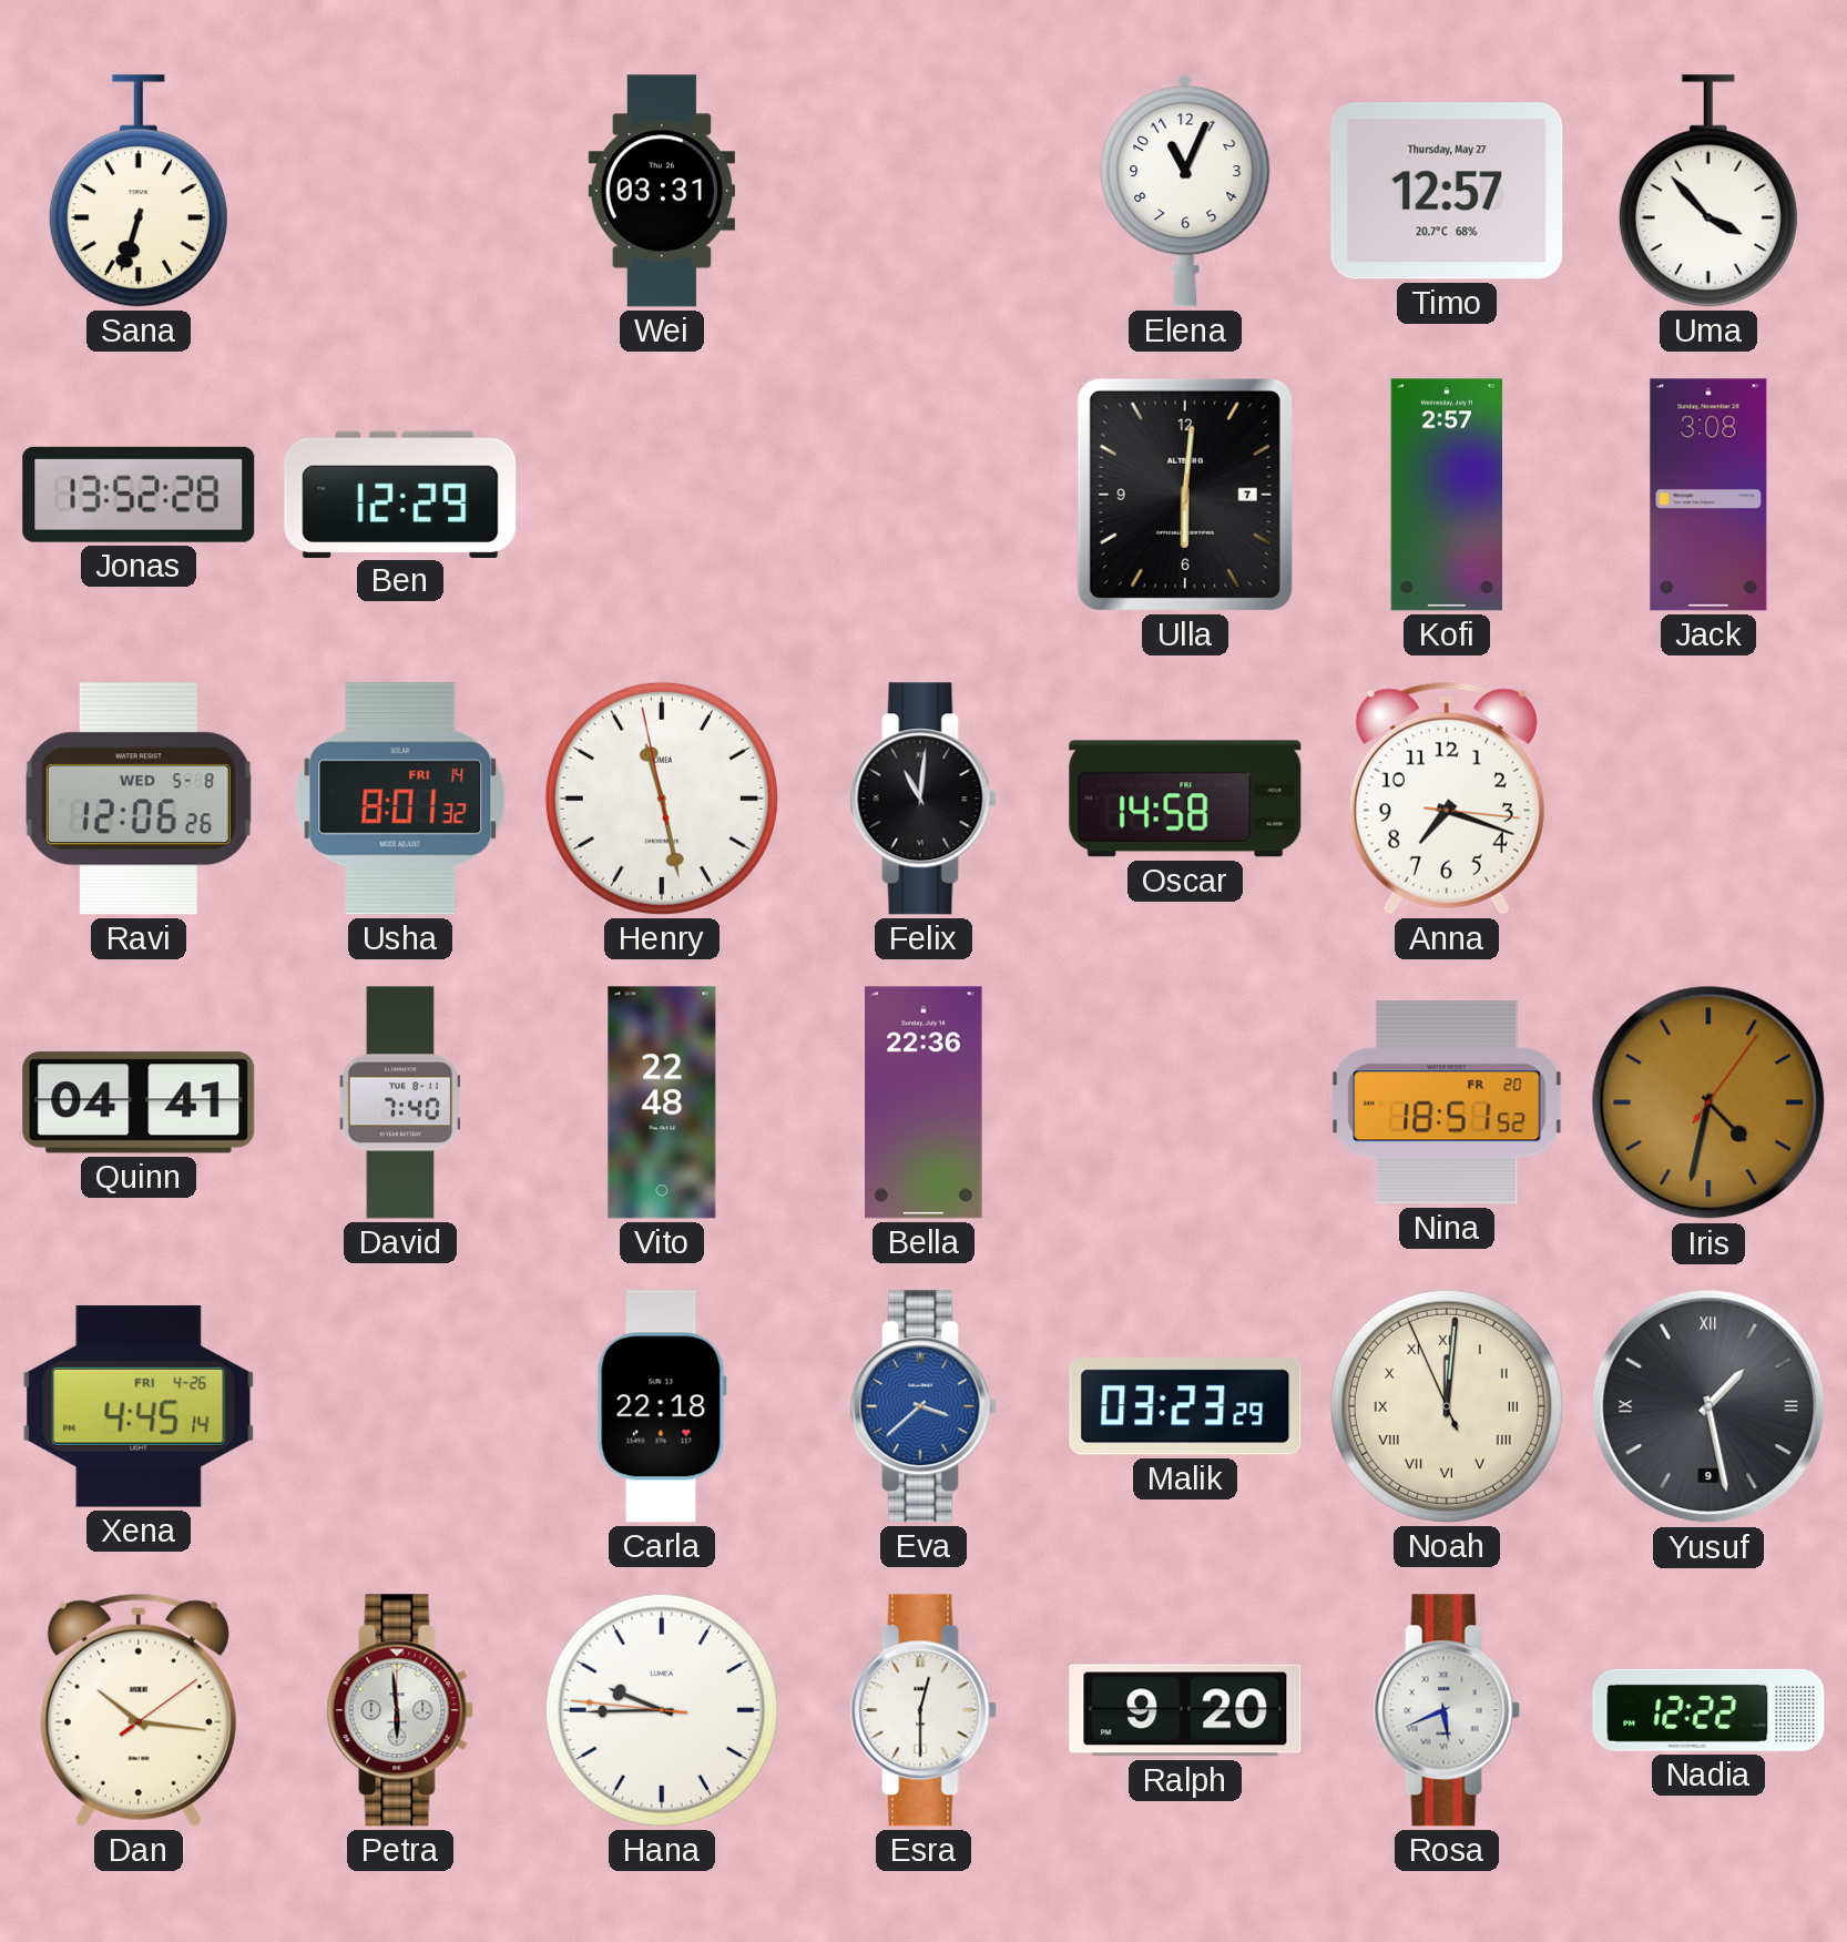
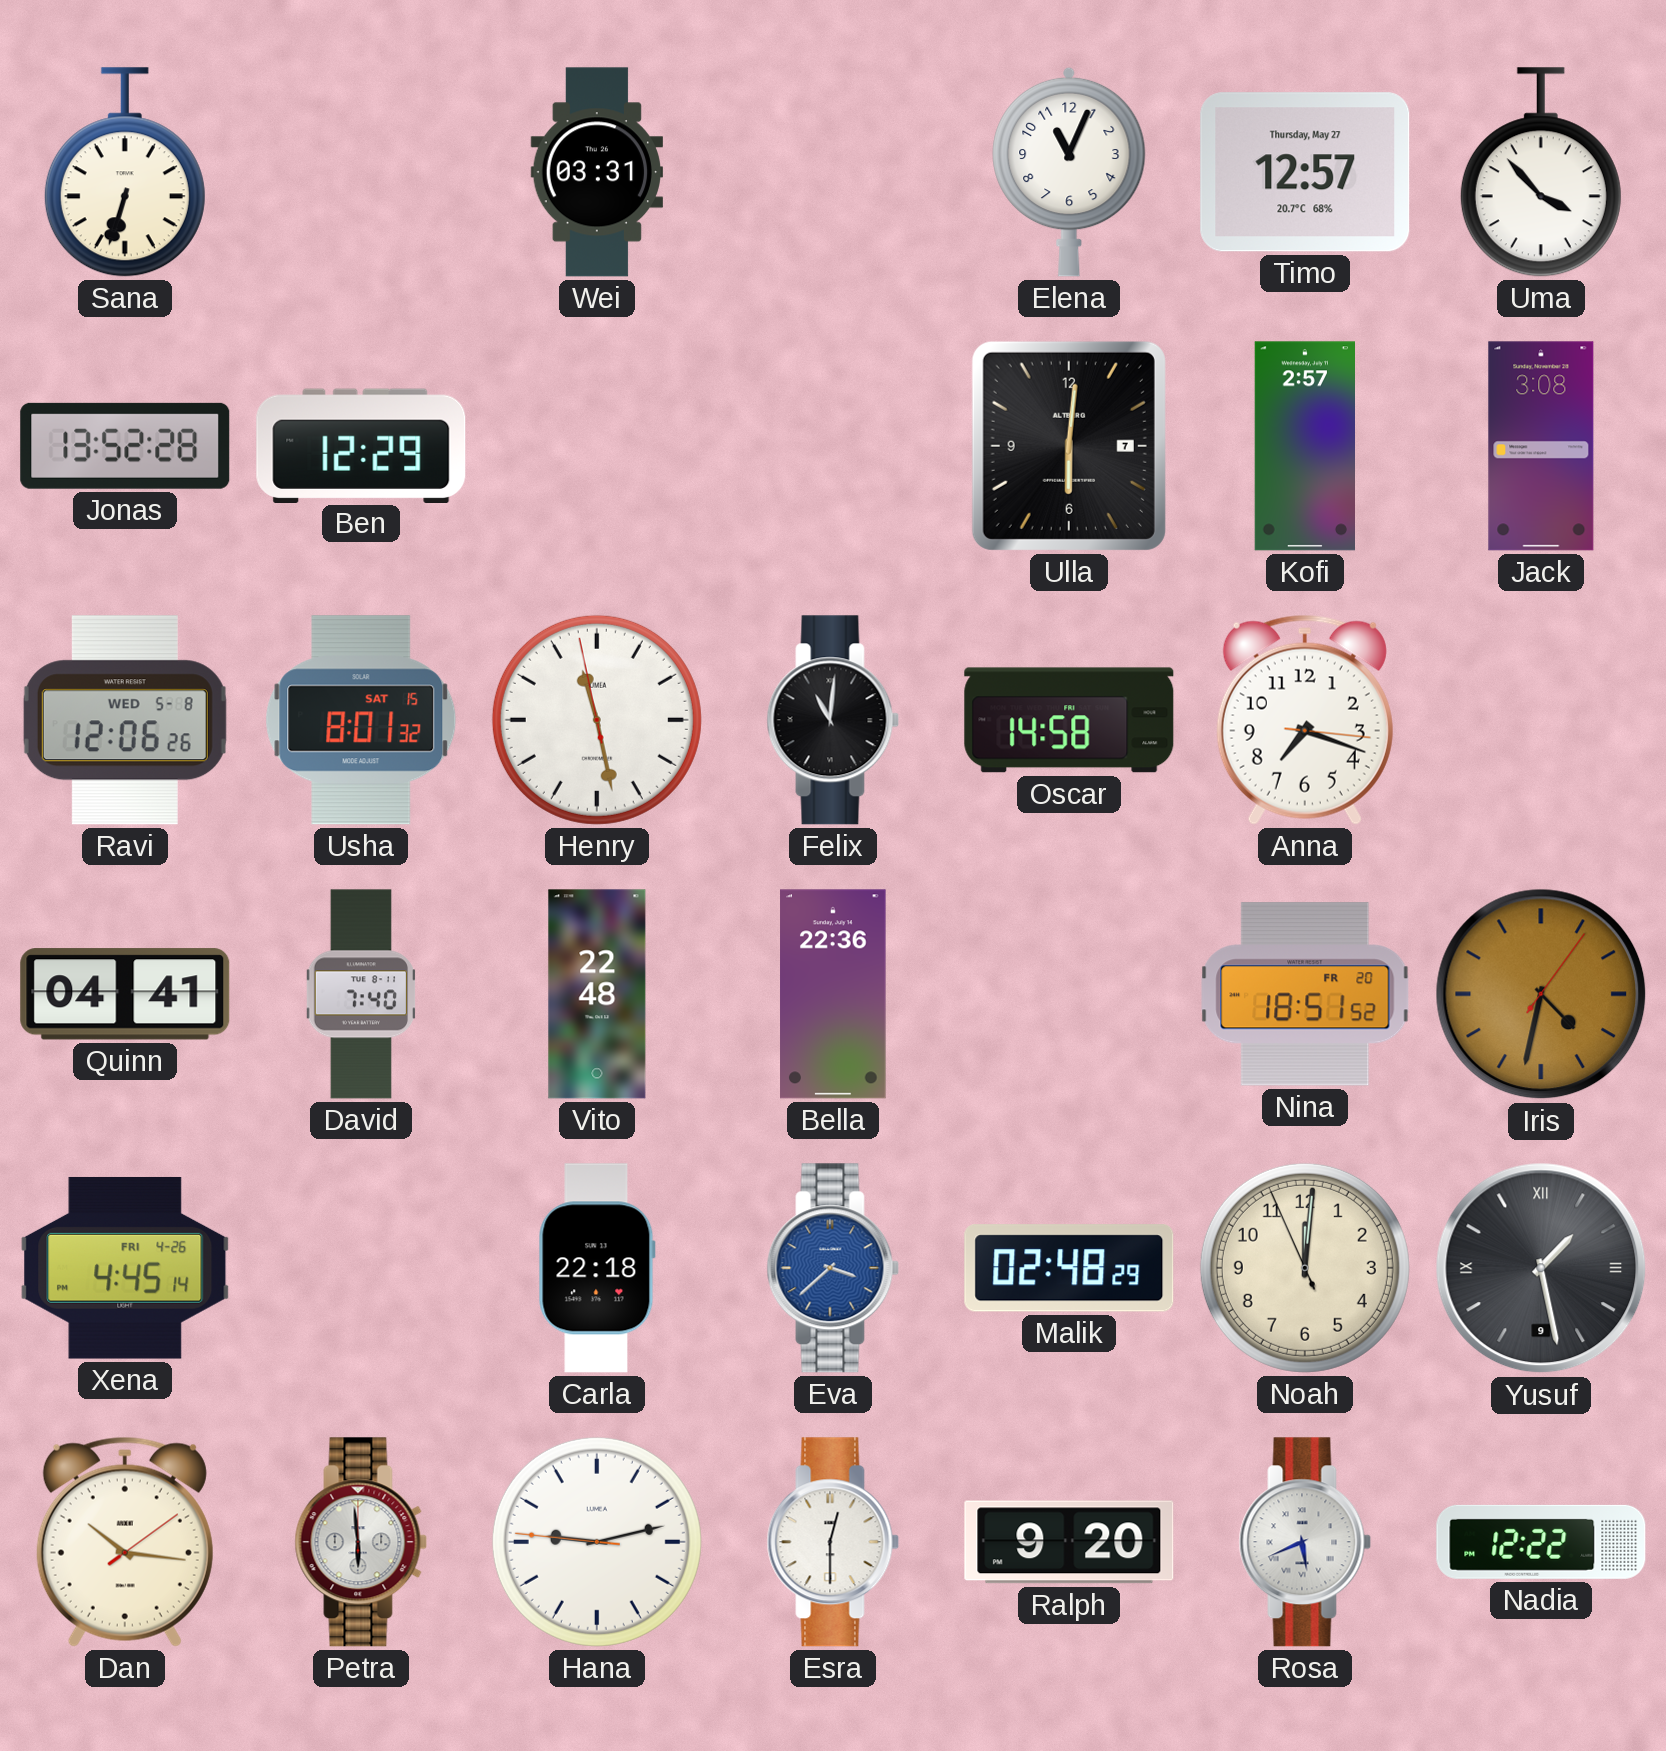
Usha date: FRI 14 -> SAT 15
Malik: 03:23 -> 02:48
Noah numerals: Roman -> Arabic
Hana: 9:44 -> 9:12
